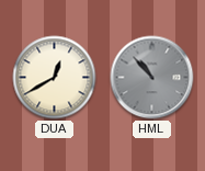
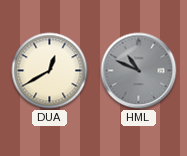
HML: 10:53 -> 10:49
